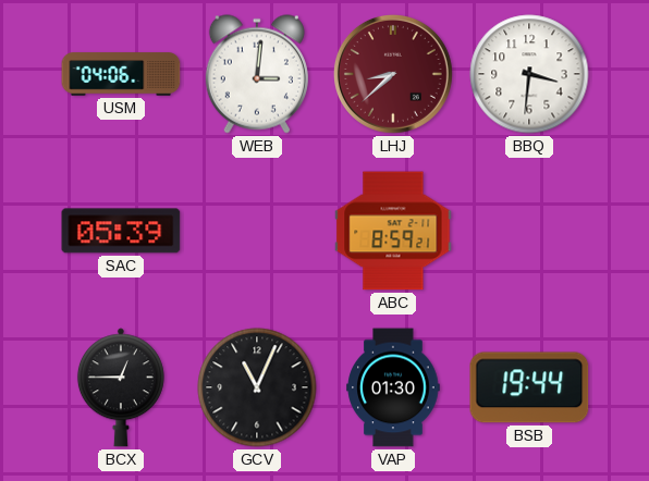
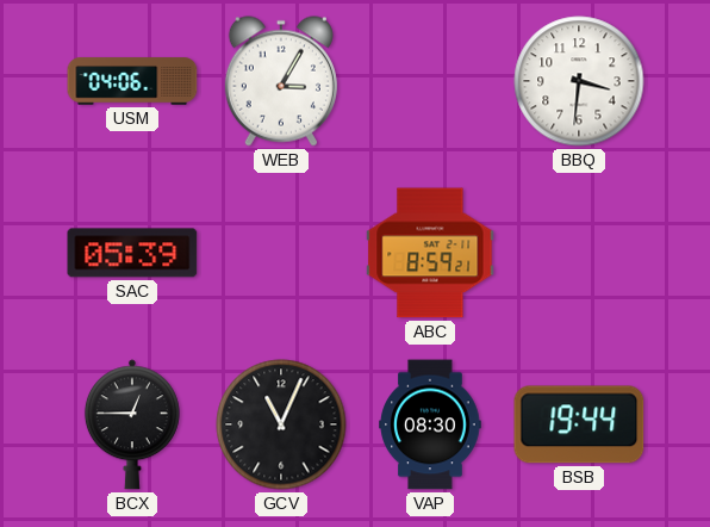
WEB: 3:01 -> 3:05
LHJ: 8:38 -> none
VAP: 01:30 -> 08:30
